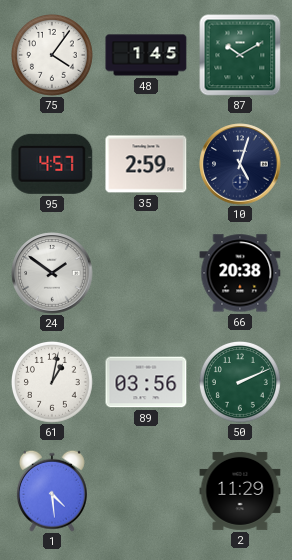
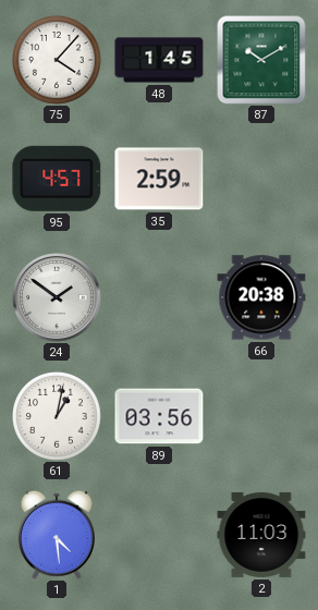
75: 4:06 -> 4:07
10: 5:03 -> none
50: 2:11 -> none
2: 11:29 -> 11:03
